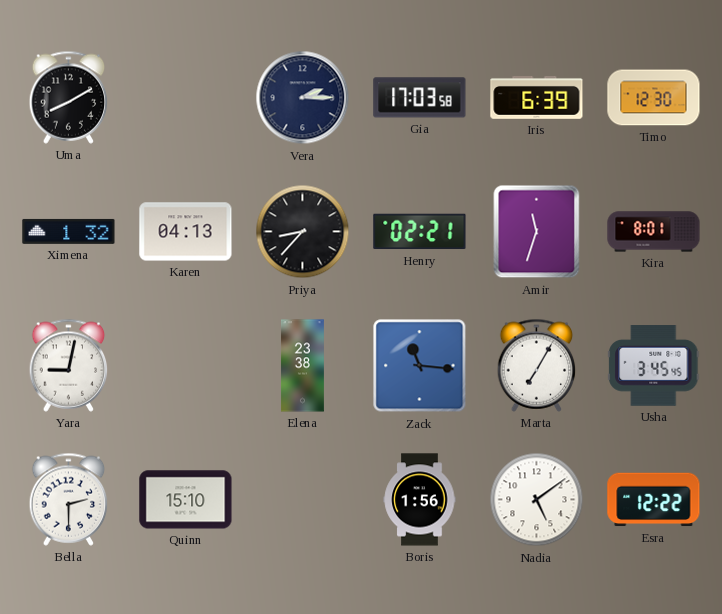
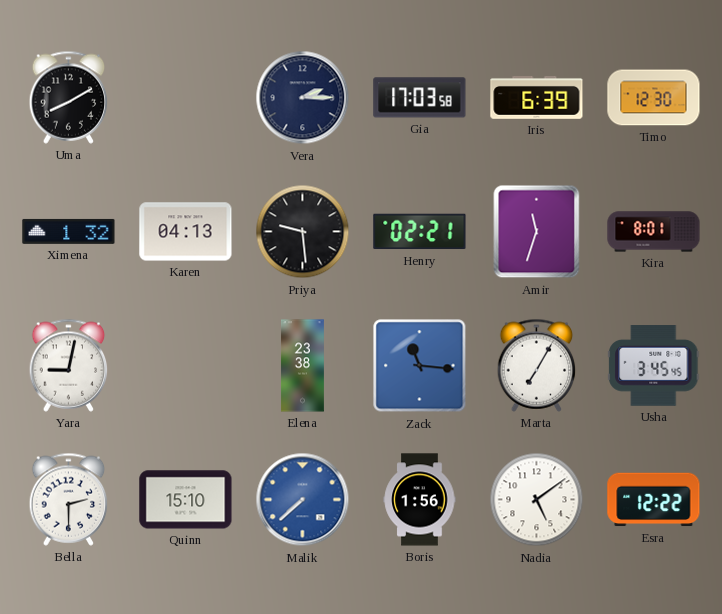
Priya: 8:37 -> 9:29
Malik: none -> 7:38
